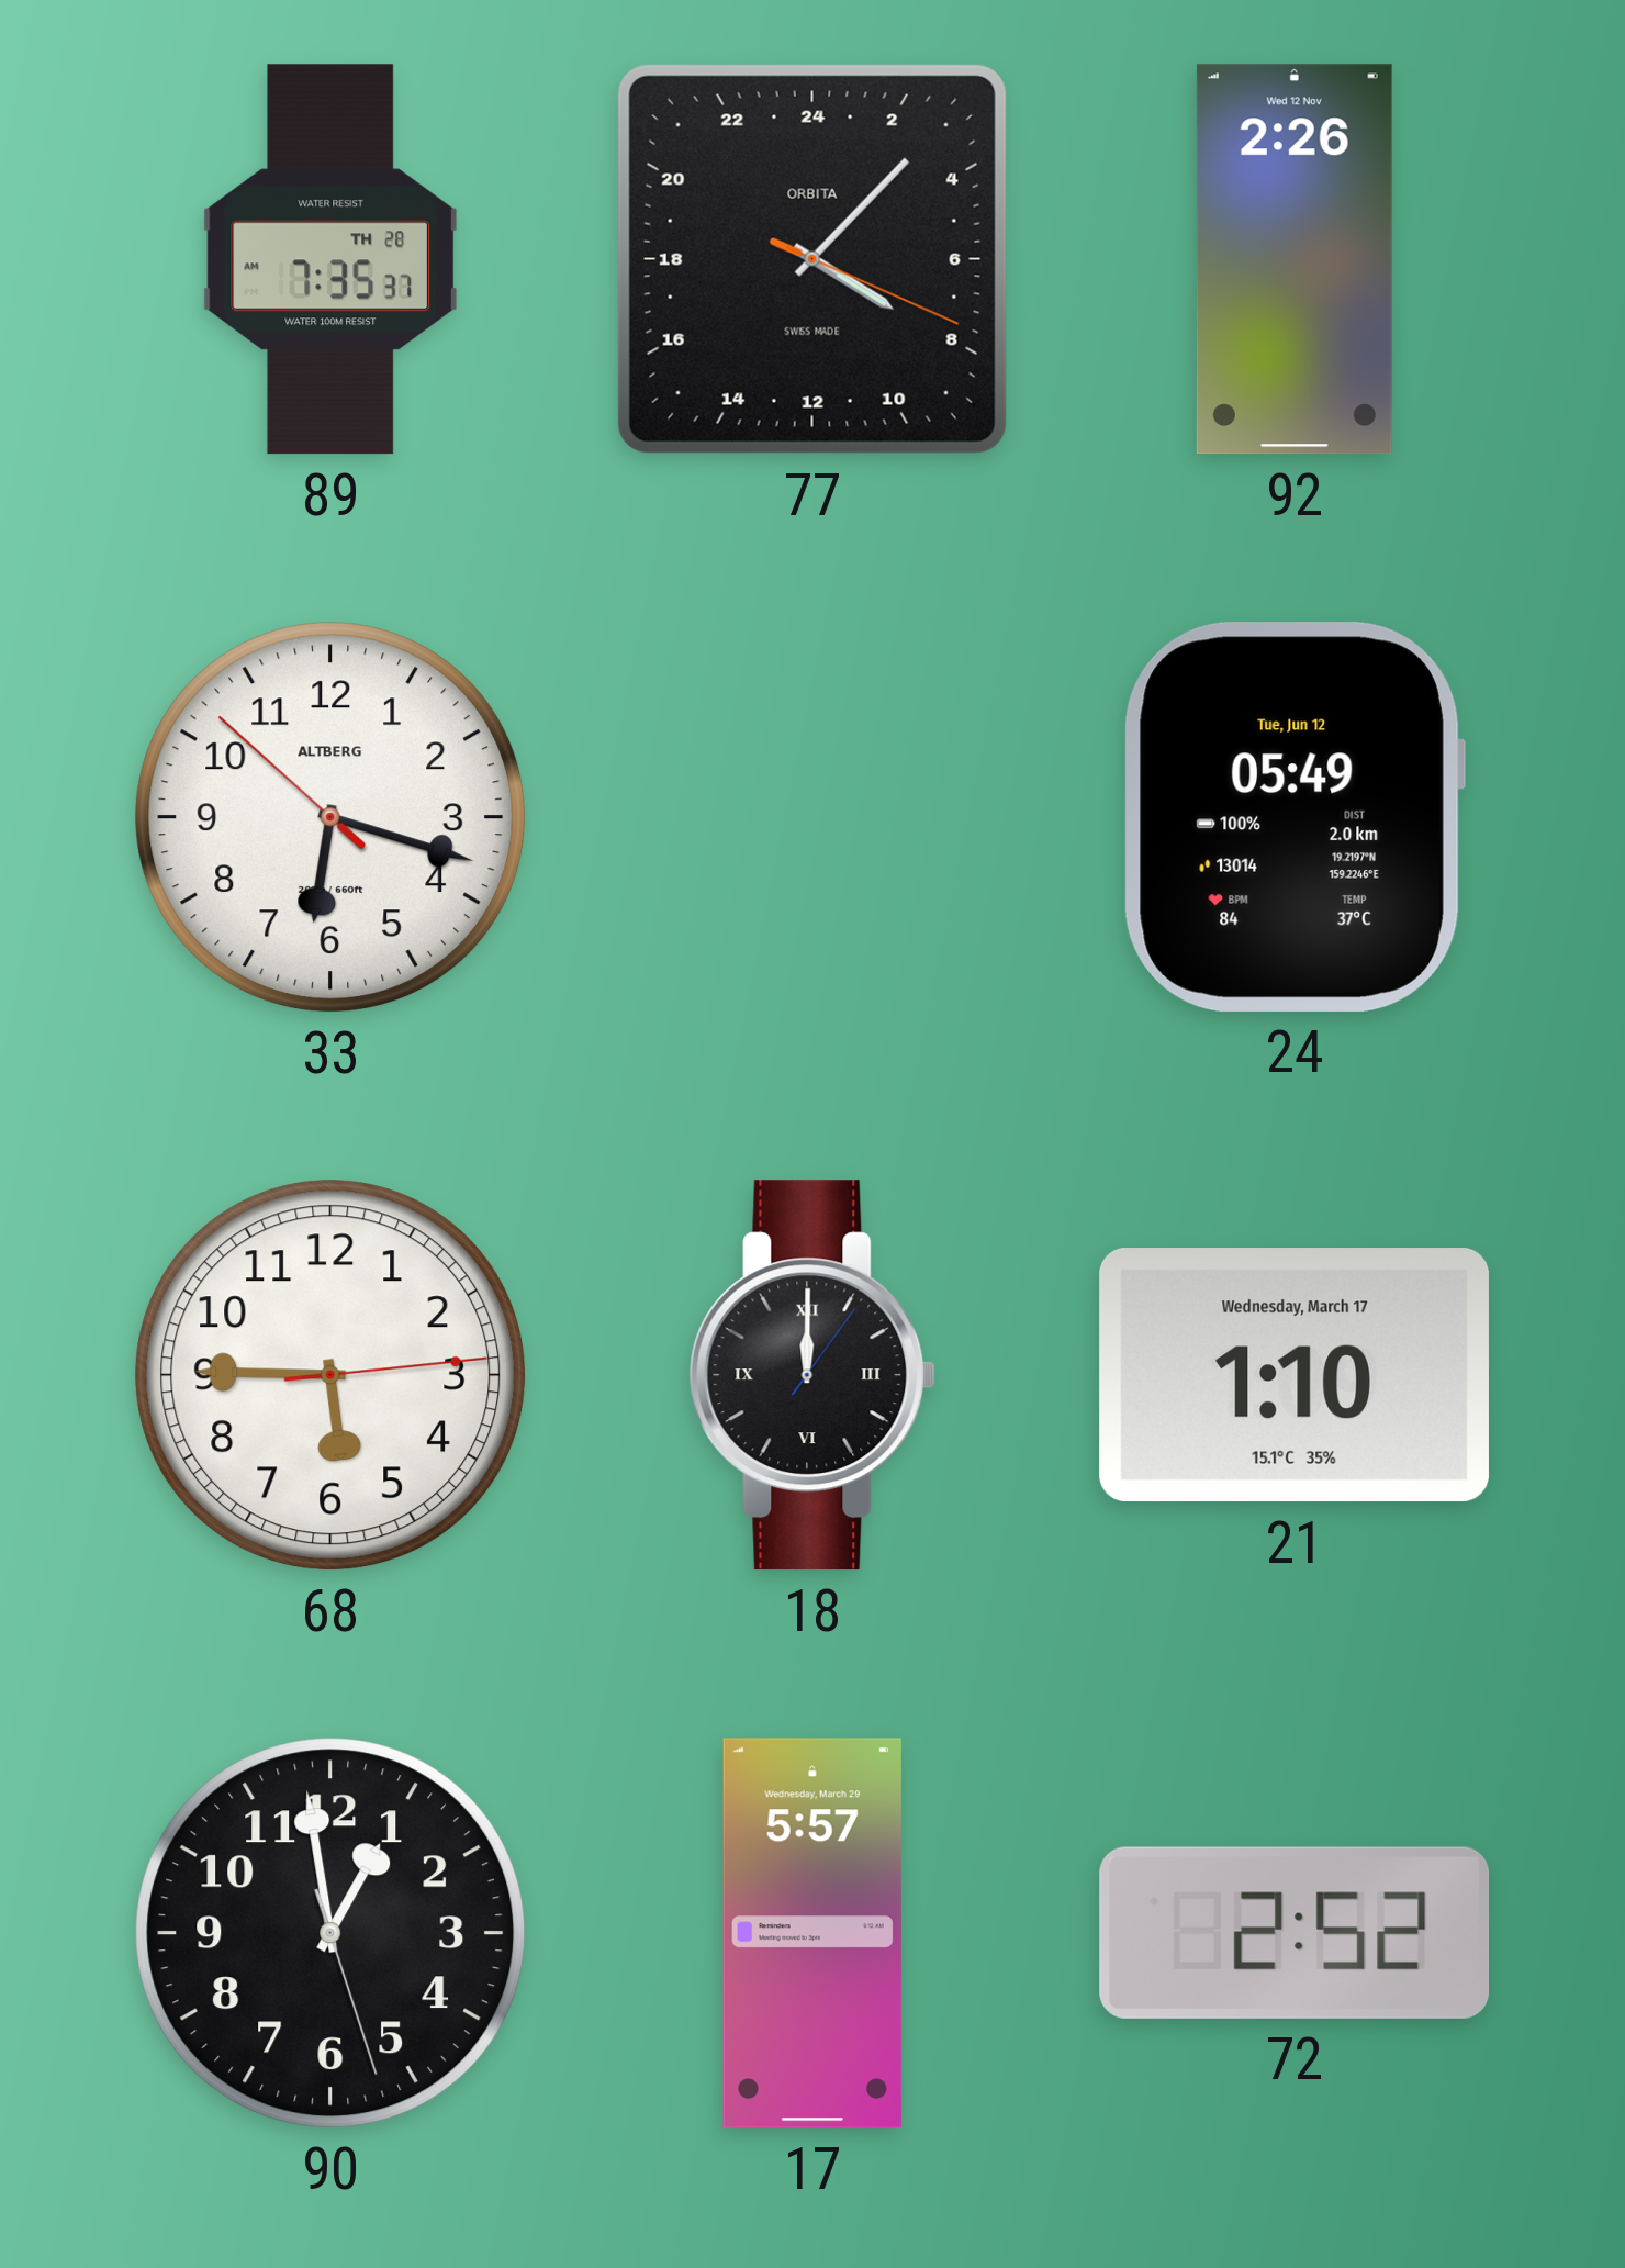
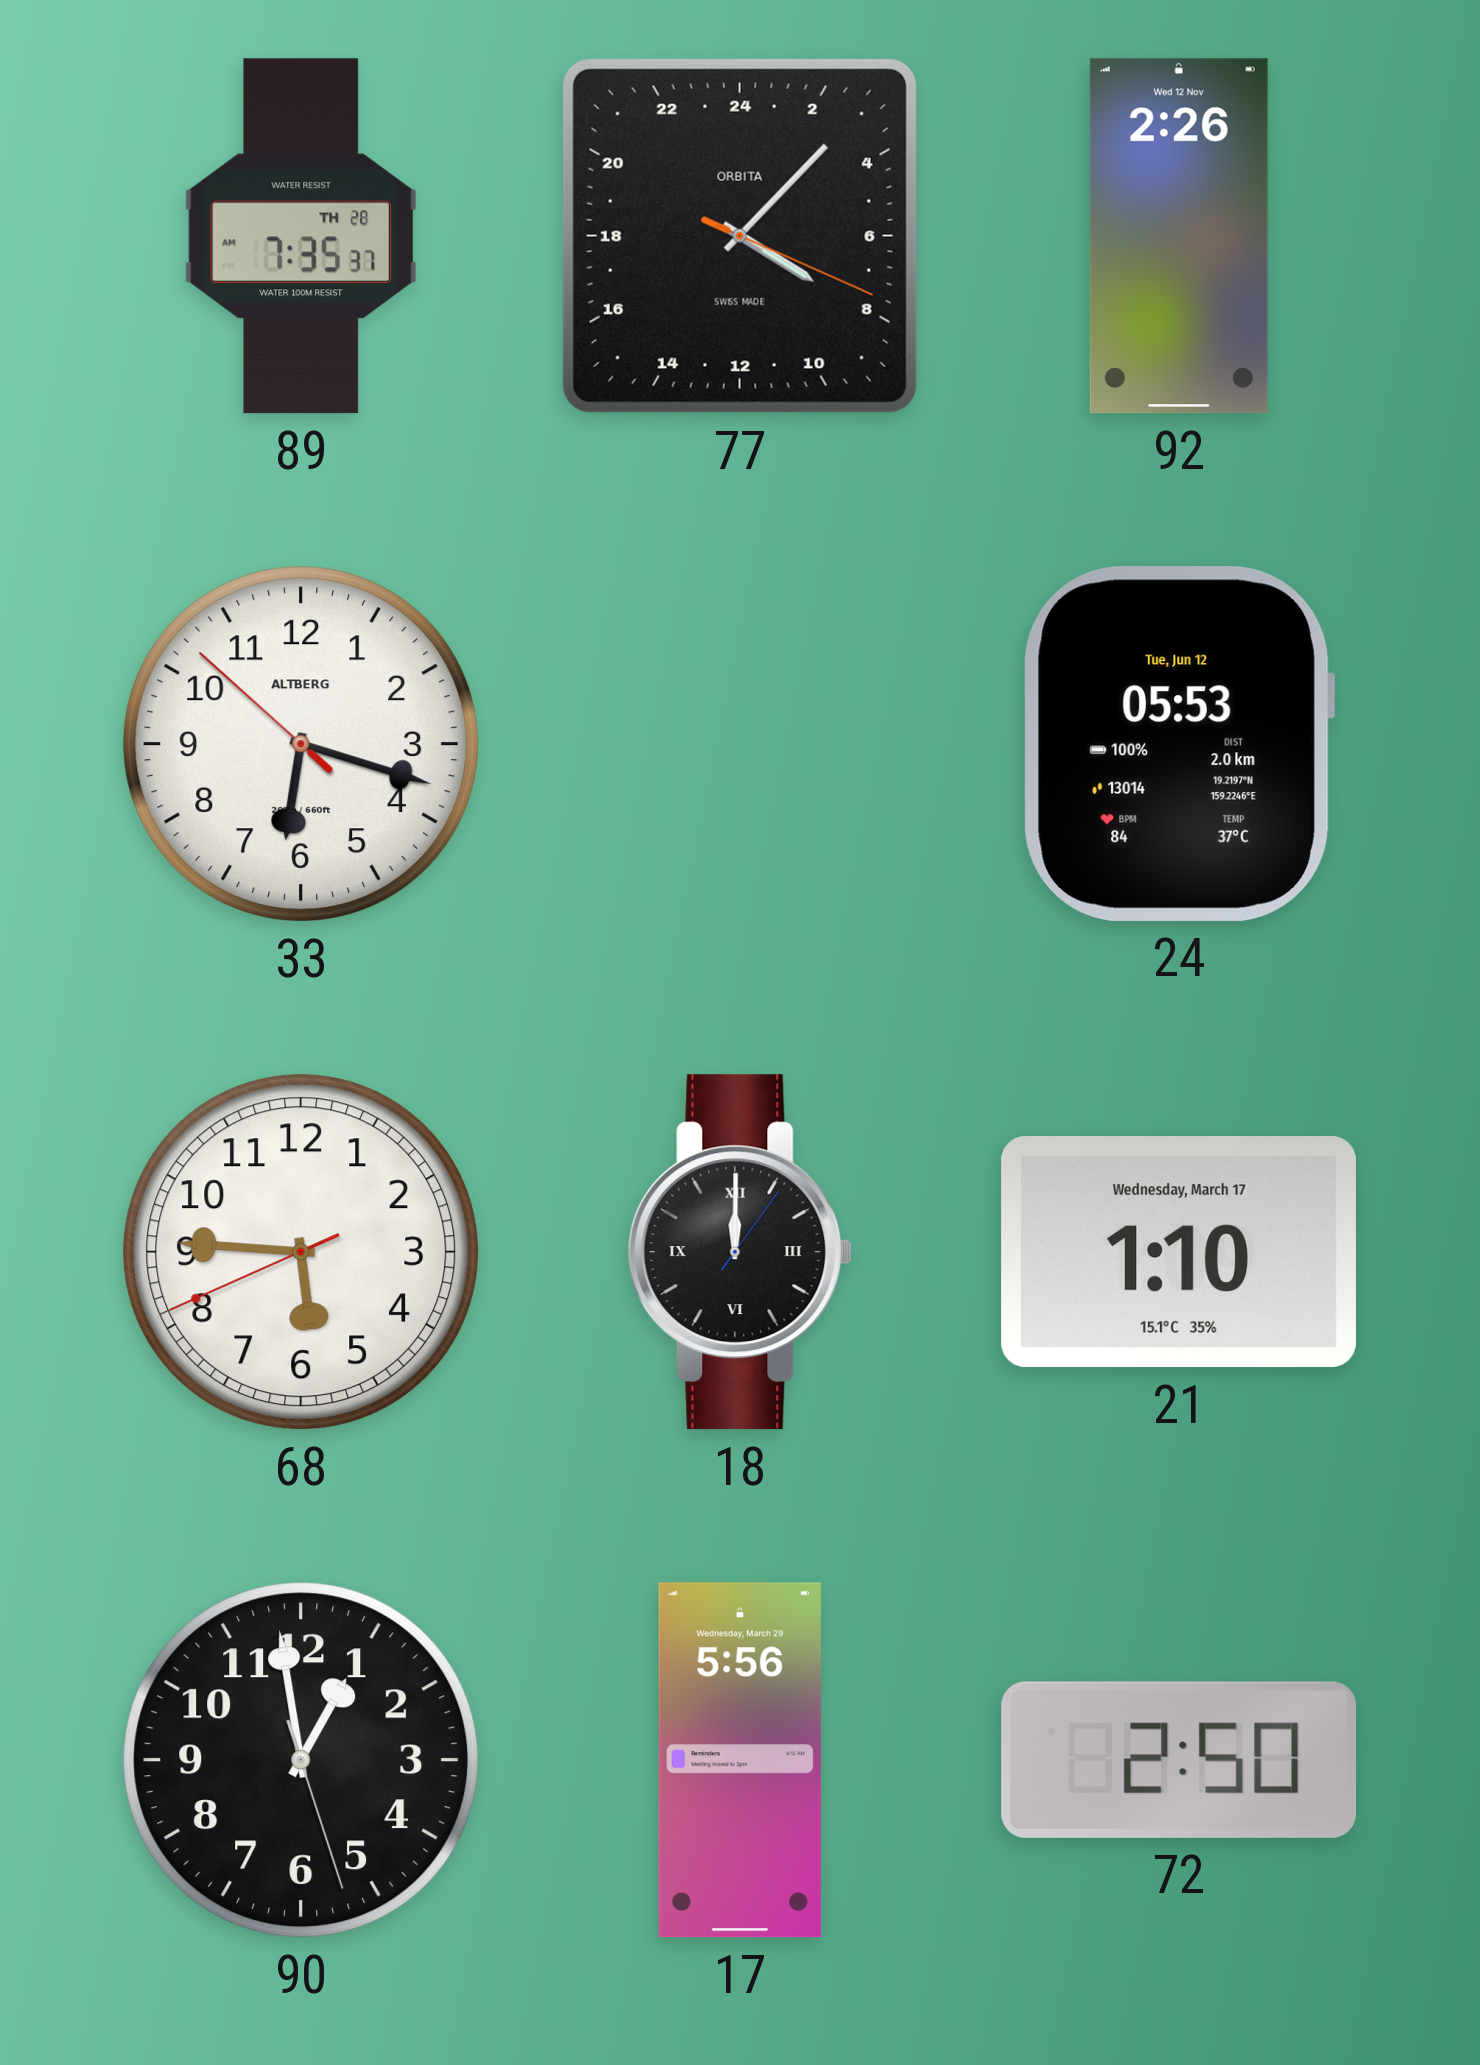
24: 05:49 -> 05:53
68: 5:45:14 -> 5:45:41
17: 5:57 -> 5:56
72: 2:52 -> 2:50
